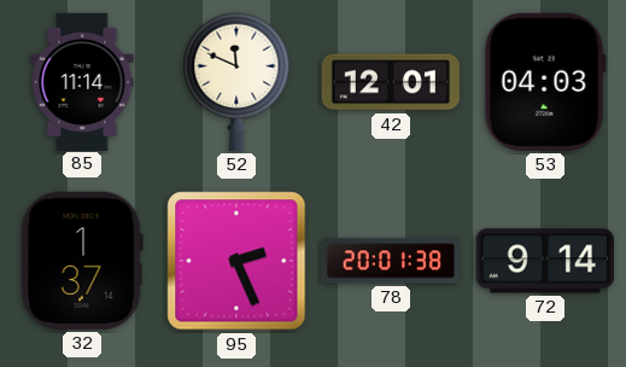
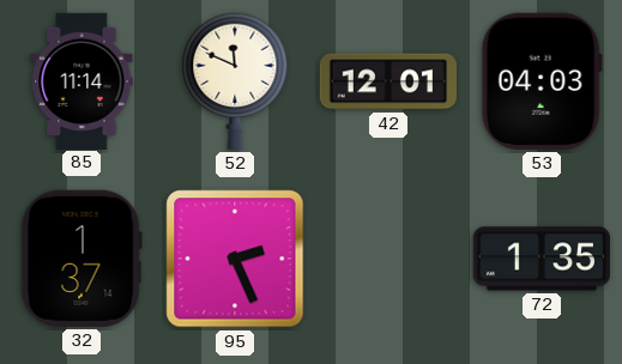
78: 20:01 -> none
72: 9:14 -> 1:35
